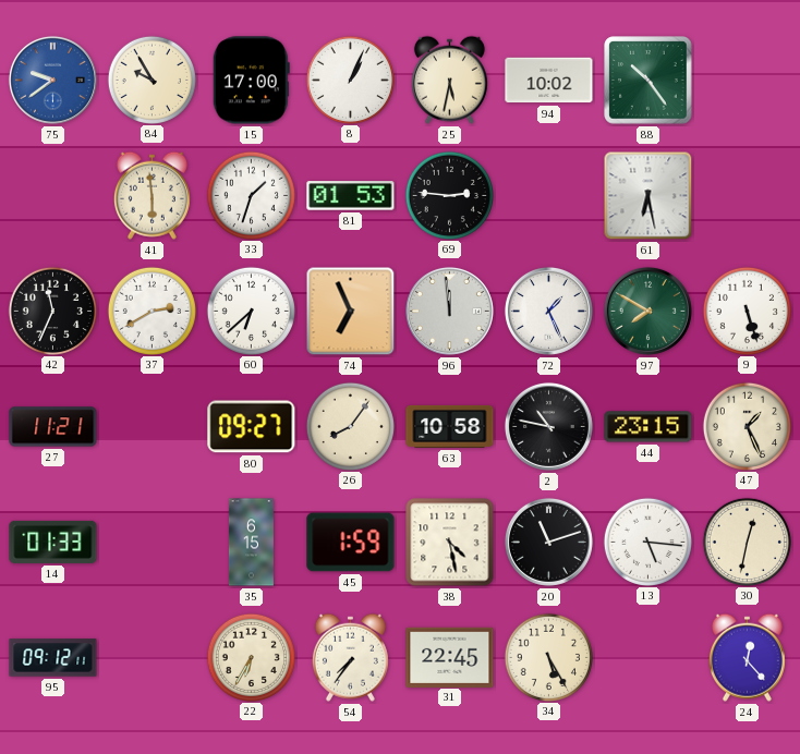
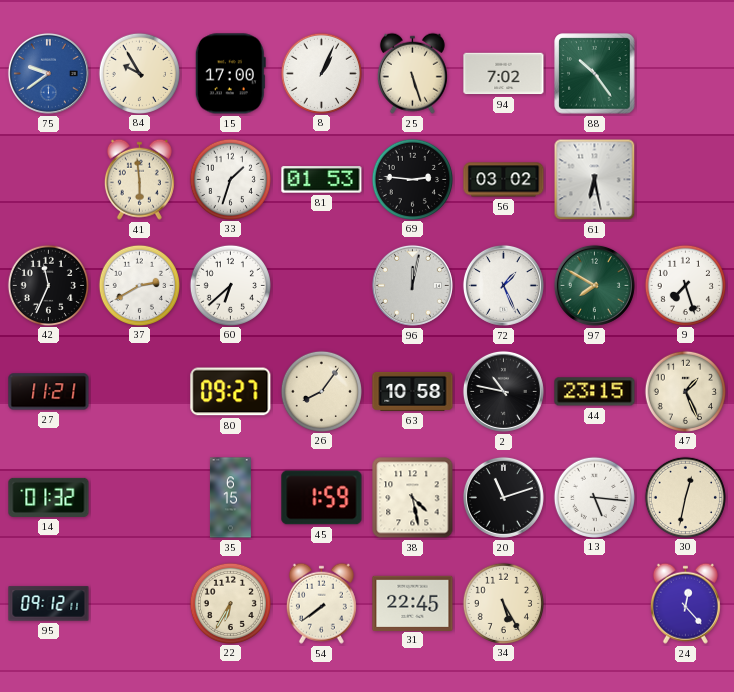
25: 5:32 -> 5:27
94: 10:02 -> 7:02
56: none -> 03:02
74: 6:56 -> none
96: 11:59 -> 12:02
9: 5:27 -> 7:27
14: 01:33 -> 01:32
54: 7:36 -> 7:39
